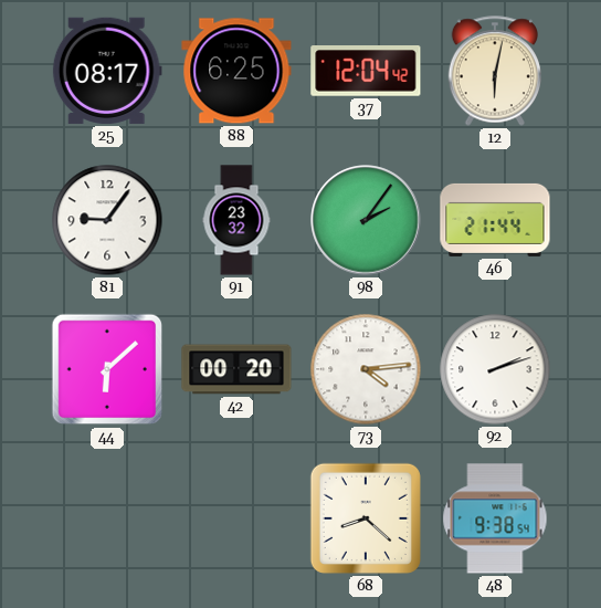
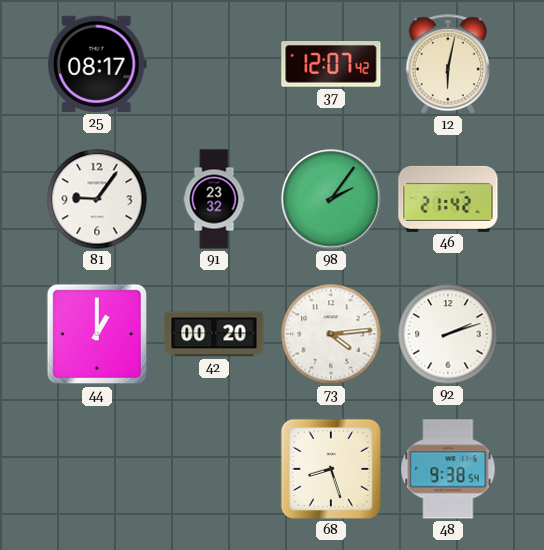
88: 6:25 -> none
37: 12:04 -> 12:07
46: 21:44 -> 21:42
44: 6:08 -> 1:00
68: 8:22 -> 8:27
